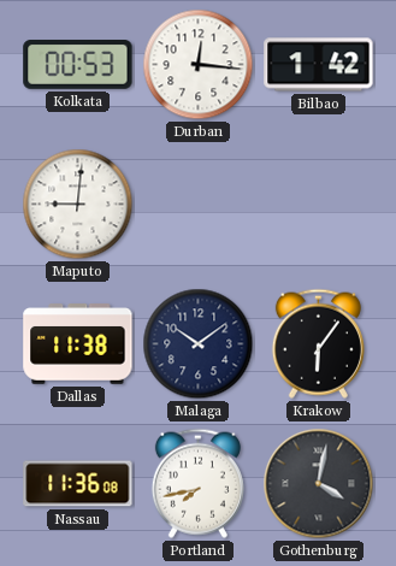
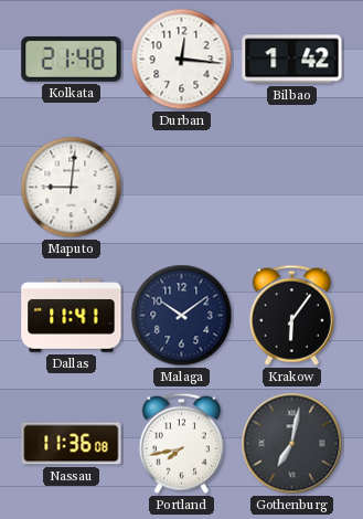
Kolkata: 00:53 -> 21:48
Dallas: 11:38 -> 11:41
Gothenburg: 4:02 -> 7:02
